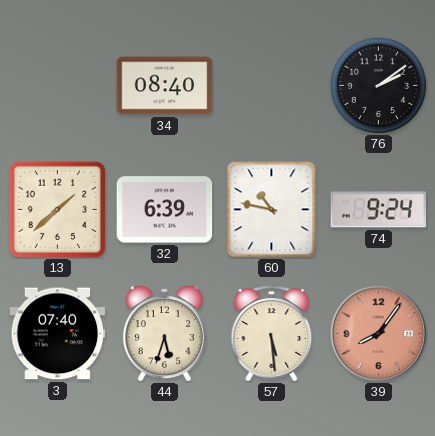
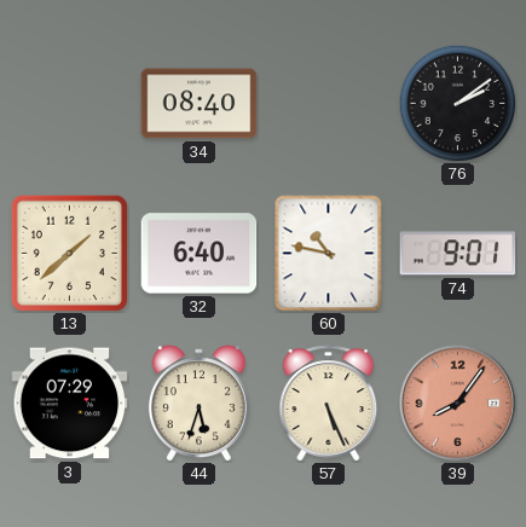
32: 6:39 -> 6:40
74: 9:24 -> 9:01
3: 07:40 -> 07:29
57: 5:29 -> 5:26
